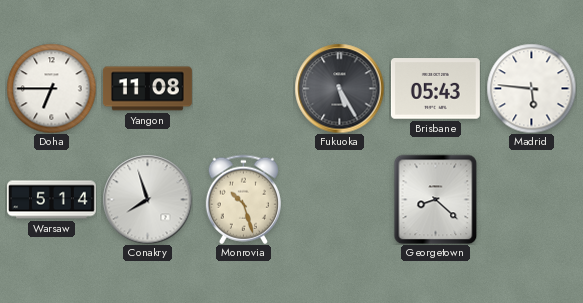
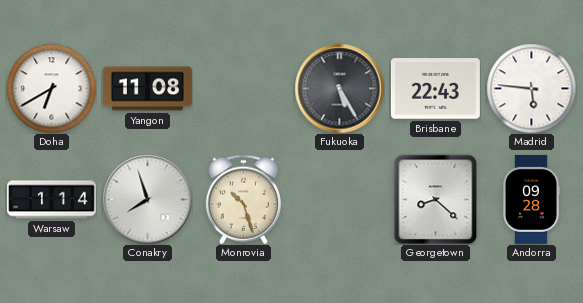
Doha: 6:45 -> 6:40
Brisbane: 05:43 -> 22:43
Warsaw: 5:14 -> 1:14
Andorra: none -> 09:28
